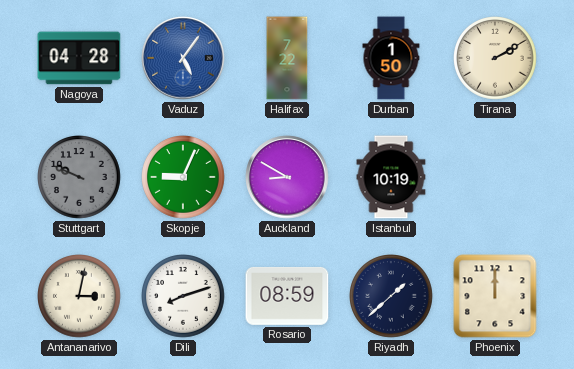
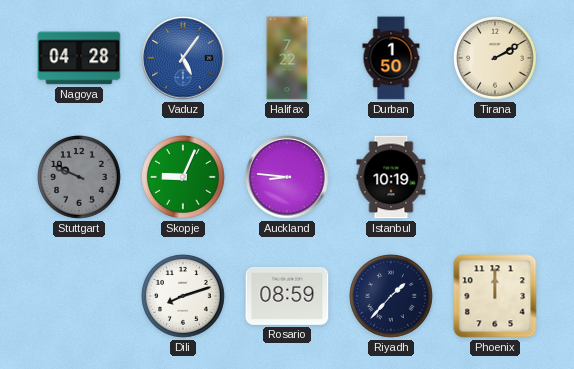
Auckland: 8:50 -> 8:46
Antananarivo: 3:02 -> none
Riyadh: 1:38 -> 1:37
